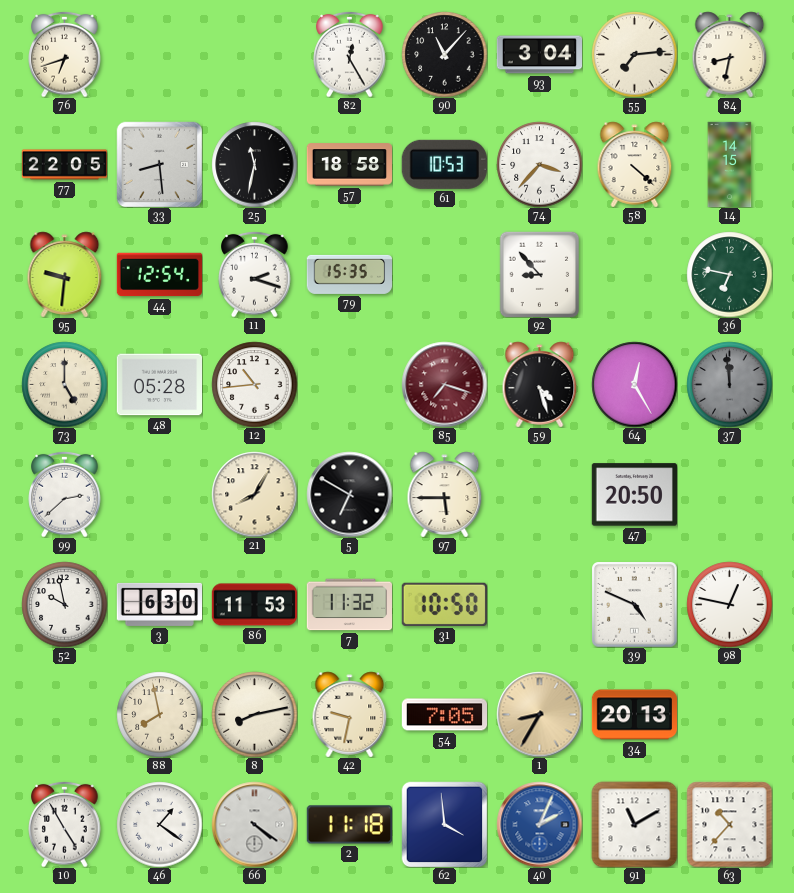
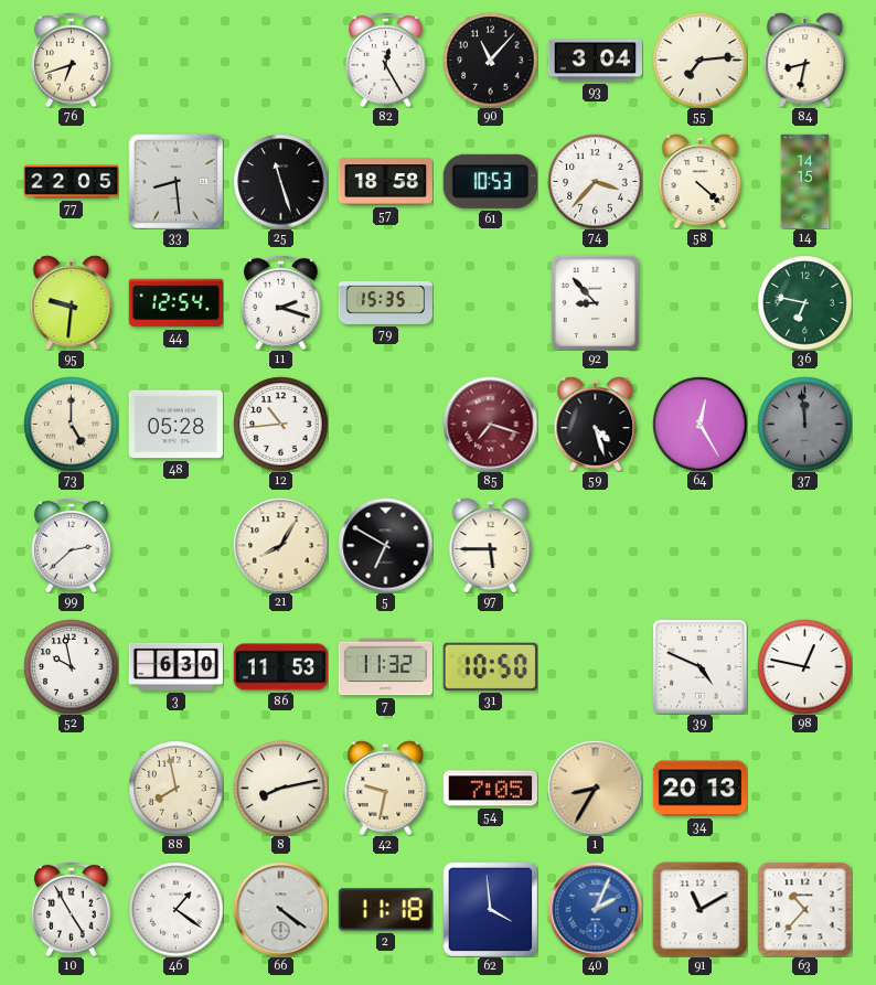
25: 11:32 -> 11:27
47: 20:50 -> none
